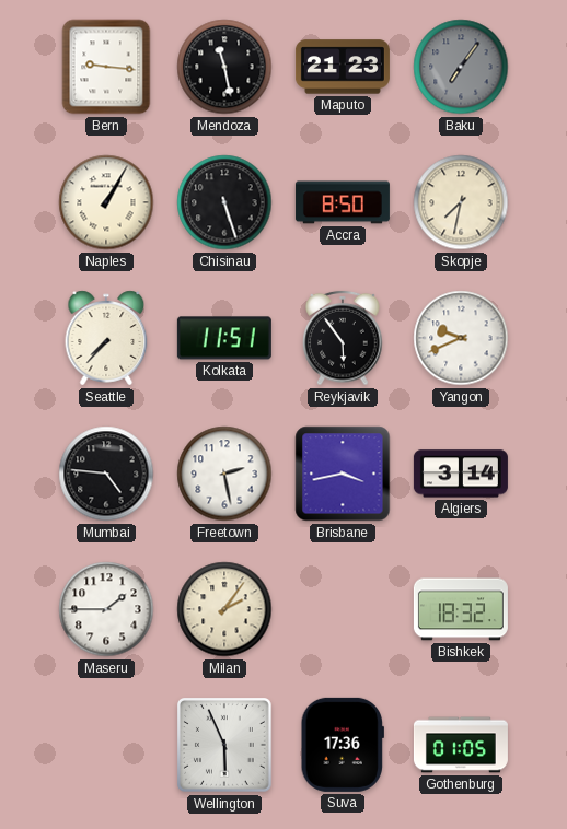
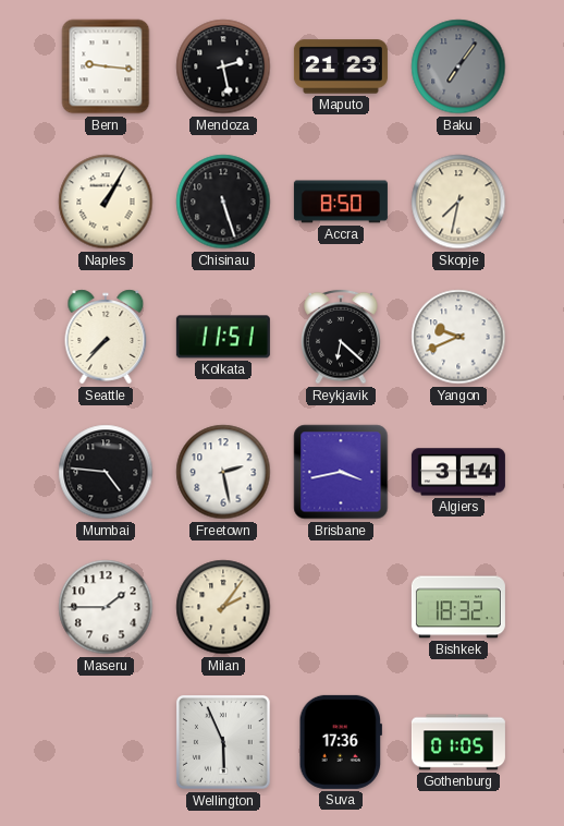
Mendoza: 11:28 -> 2:28
Reykjavik: 5:54 -> 6:22
